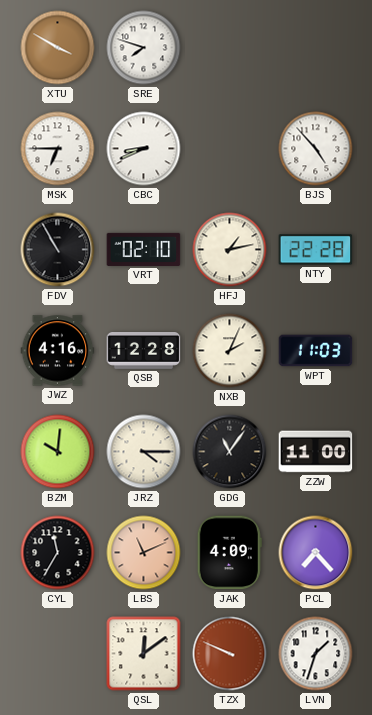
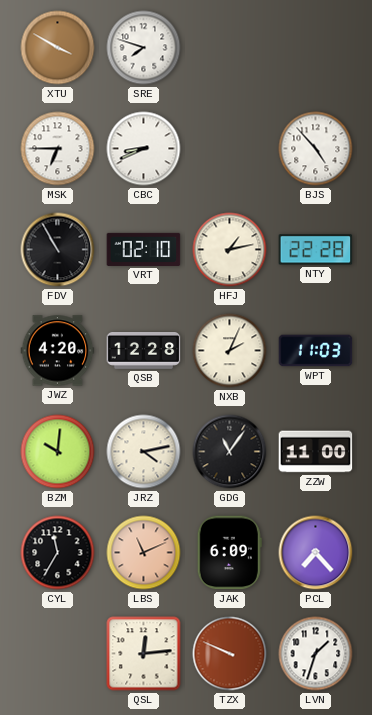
JWZ: 4:16 -> 4:20
JRZ: 4:15 -> 4:13
JAK: 4:09 -> 6:09
QSL: 12:09 -> 12:14
